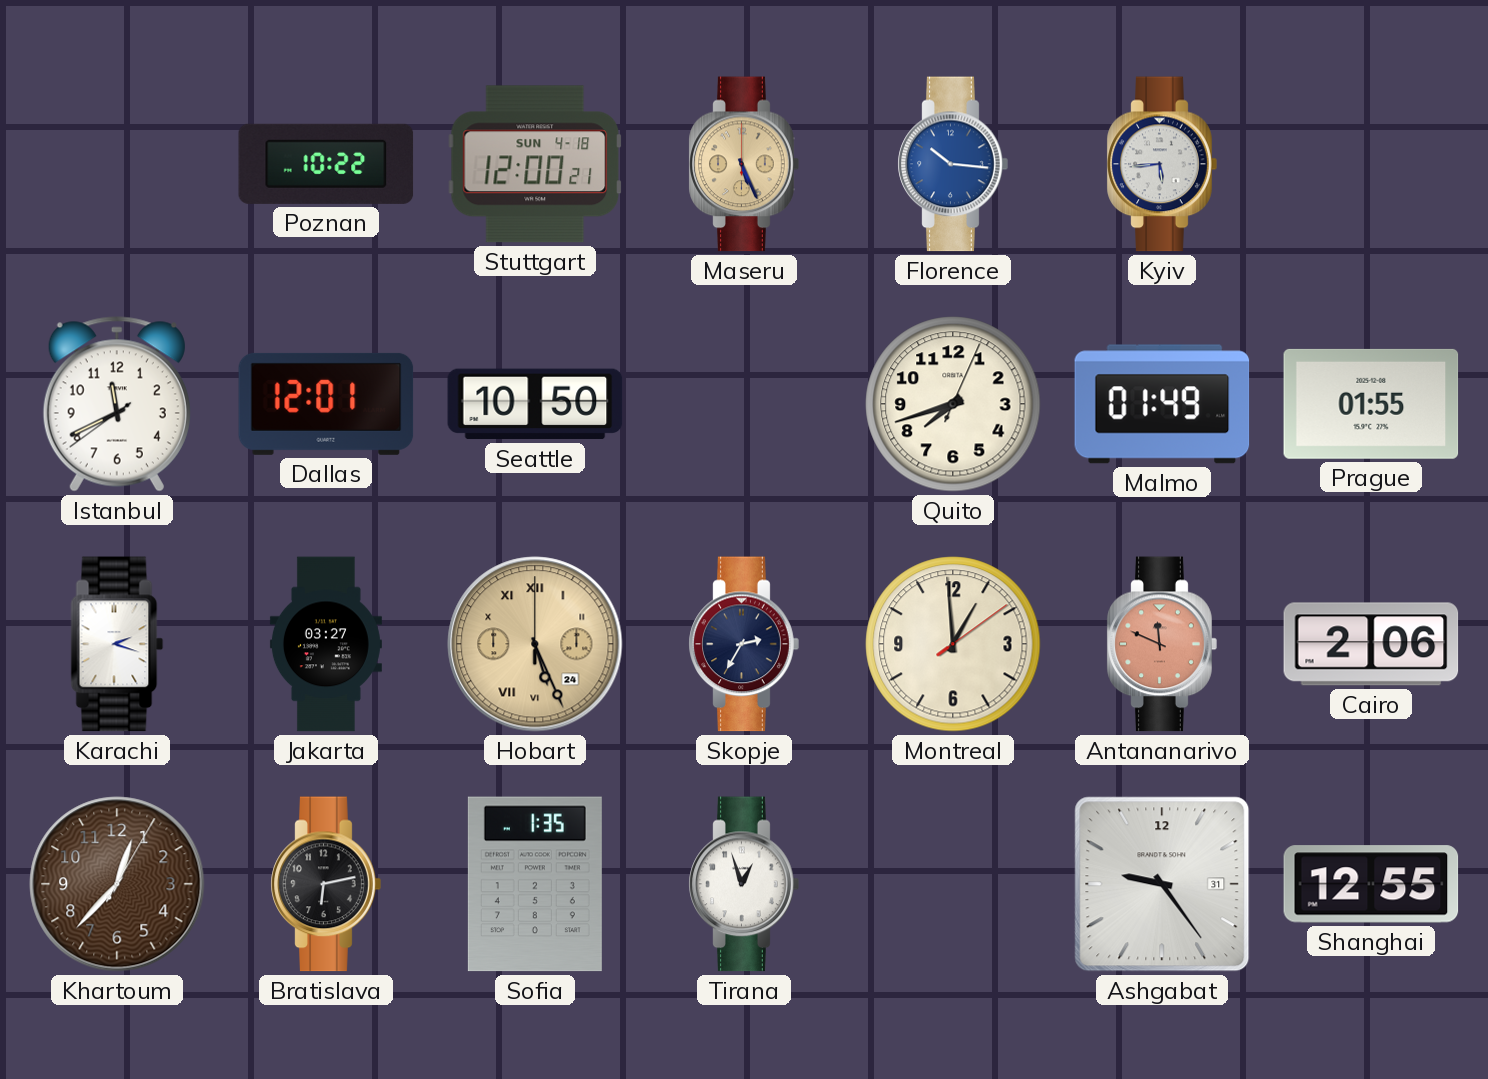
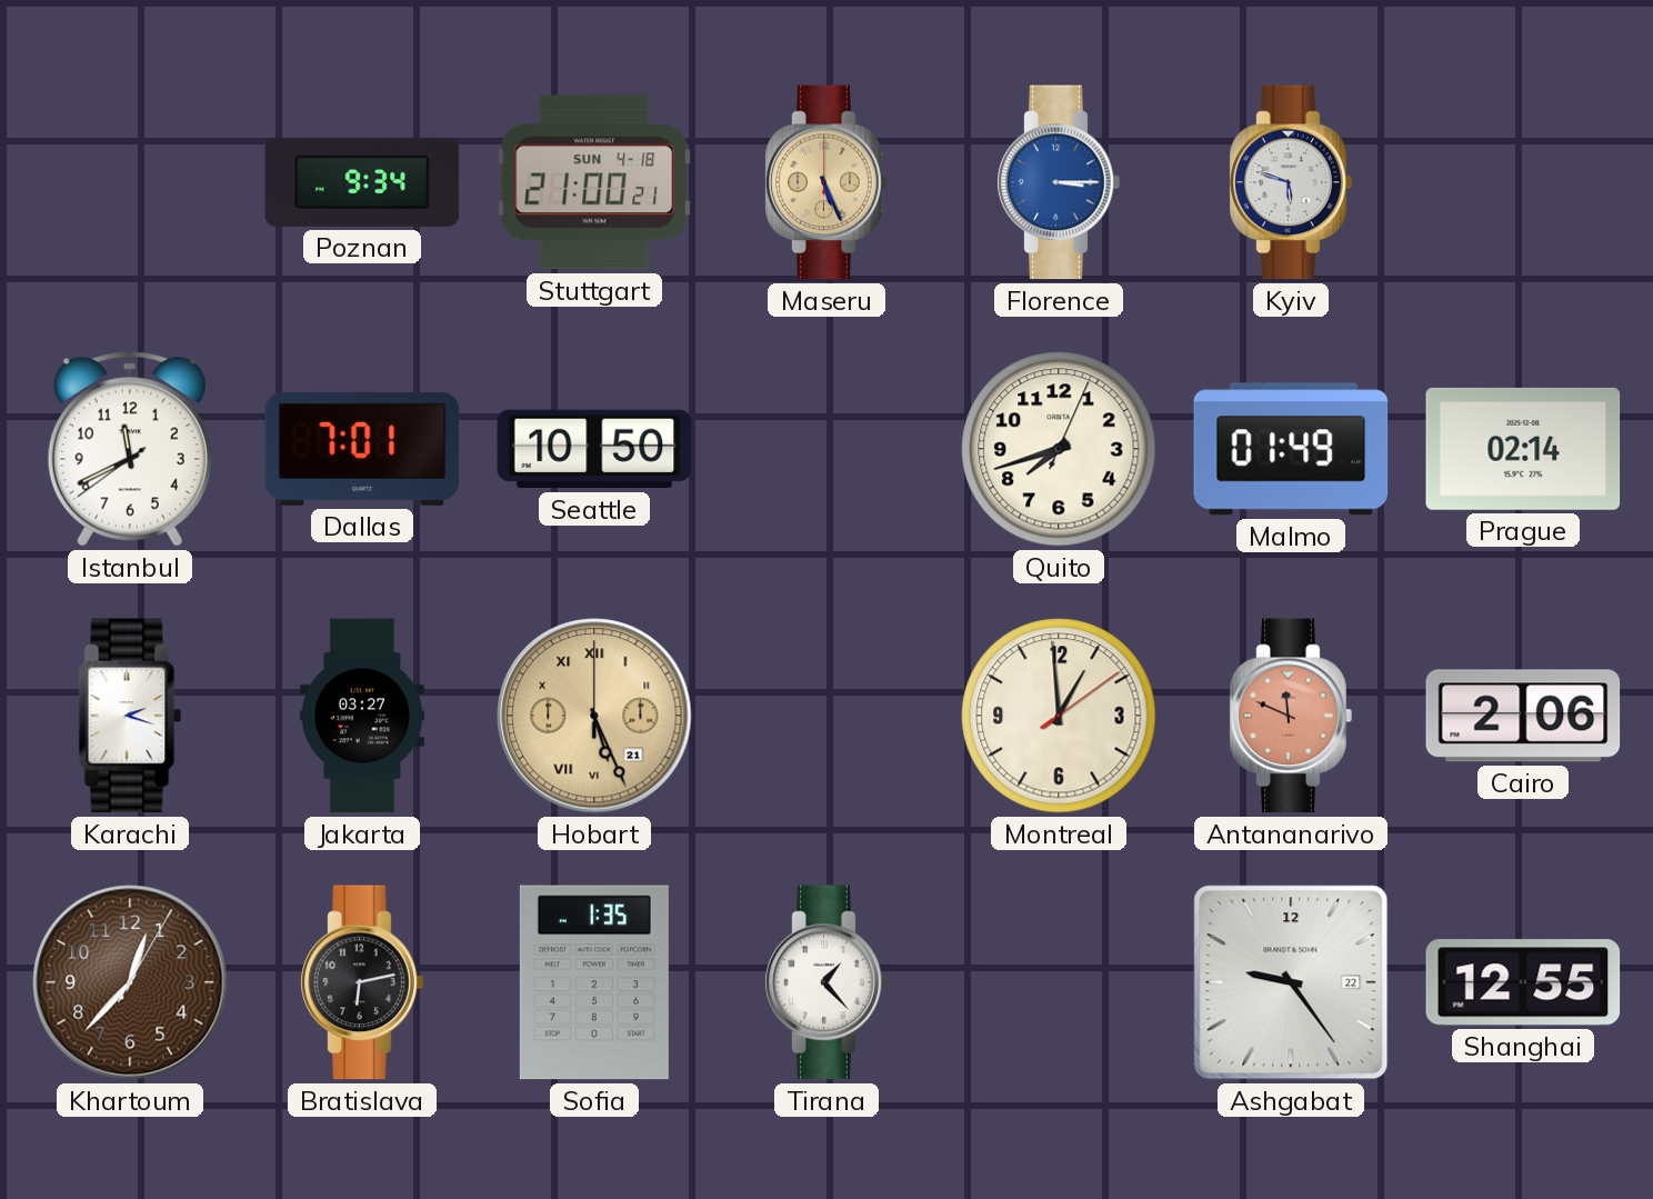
Poznan: 10:22 -> 9:34
Stuttgart: 12:00 -> 21:00
Florence: 10:16 -> 3:15
Kyiv: 5:44 -> 5:48
Dallas: 12:01 -> 7:01
Prague: 01:55 -> 02:14
Hobart date: 24 -> 21
Skopje: 2:35 -> none
Tirana: 12:57 -> 1:23
Ashgabat date: 31 -> 22
